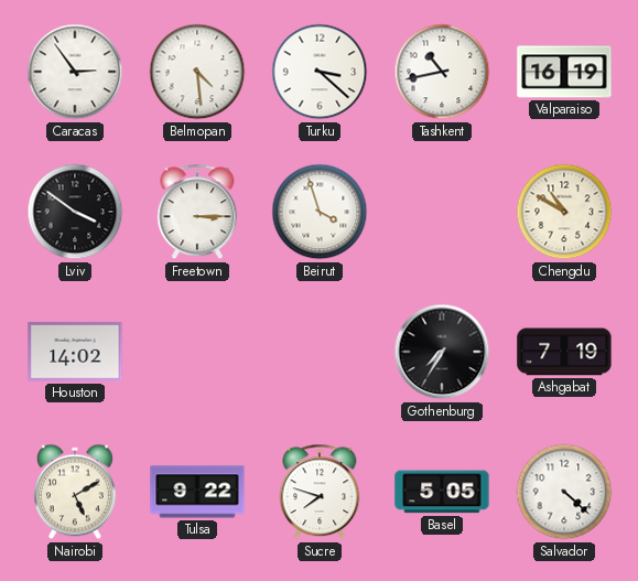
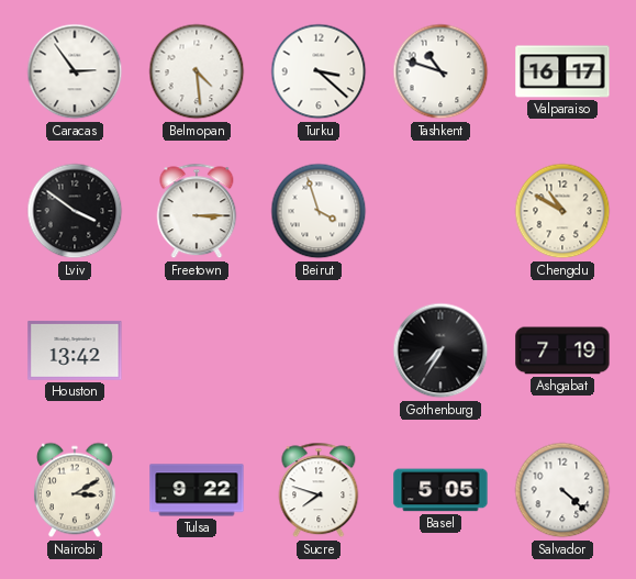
Tashkent: 10:43 -> 10:48
Valparaiso: 16:19 -> 16:17
Houston: 14:02 -> 13:42
Nairobi: 5:10 -> 3:10
